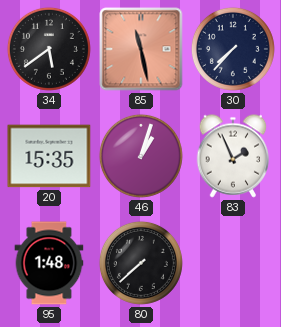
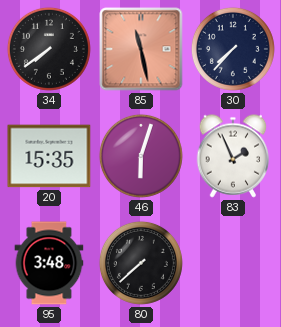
34: 5:39 -> 7:39
46: 1:03 -> 6:03
95: 1:48 -> 3:48
